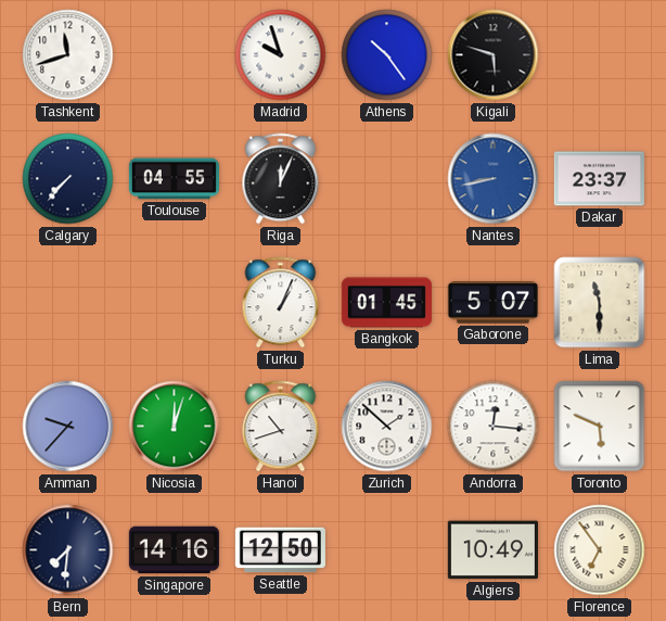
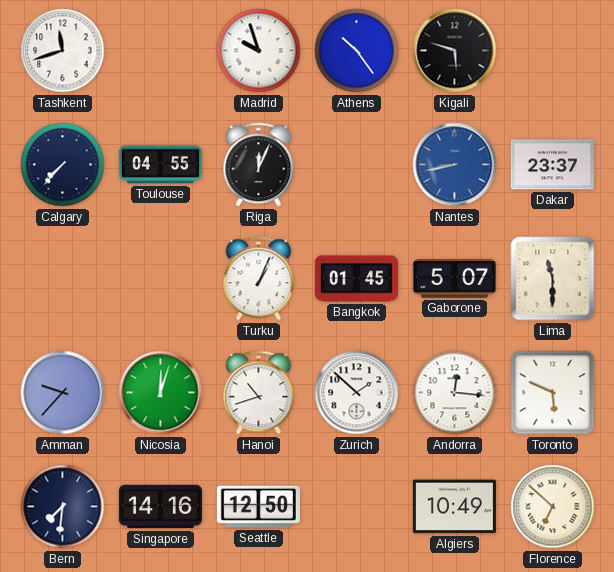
Florence: 6:54 -> 6:52
